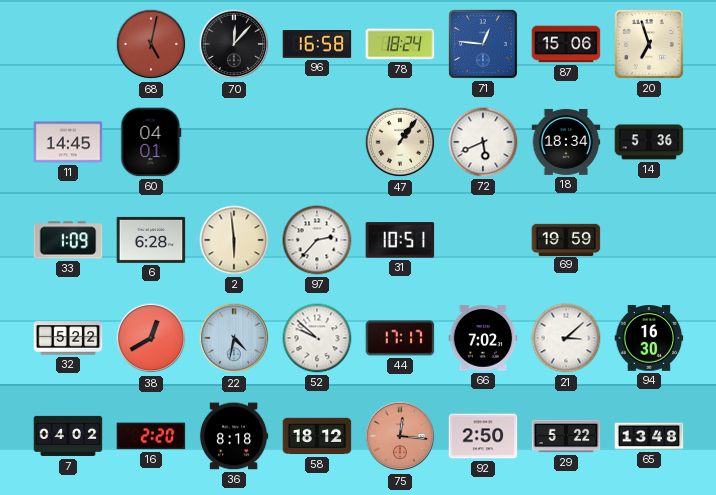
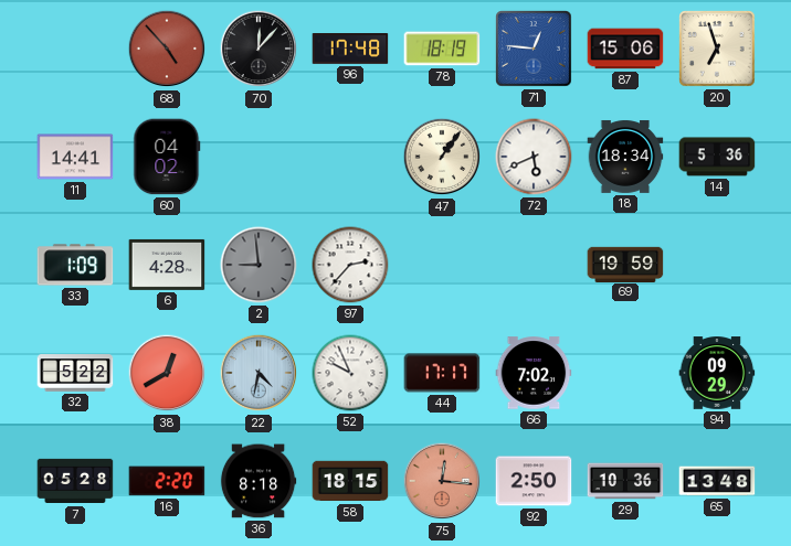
68: 5:02 -> 4:53
96: 16:58 -> 17:48
78: 18:24 -> 18:19
11: 14:45 -> 14:41
60: 04:01 -> 04:02
6: 6:28 -> 4:28
2: 5:59 -> 8:59
2 dial: cream -> grey
31: 10:51 -> none
52: 9:52 -> 9:56
21: 3:08 -> none
94: 16:30 -> 09:29
7: 04:02 -> 05:28
58: 18:12 -> 18:15
29: 5:22 -> 10:36
